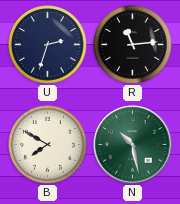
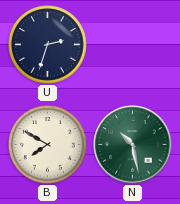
R: 11:14 -> none
